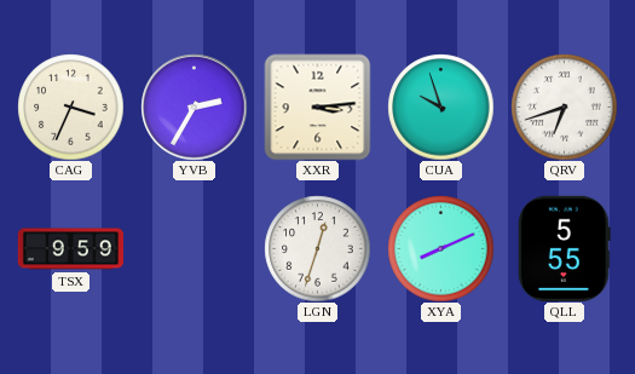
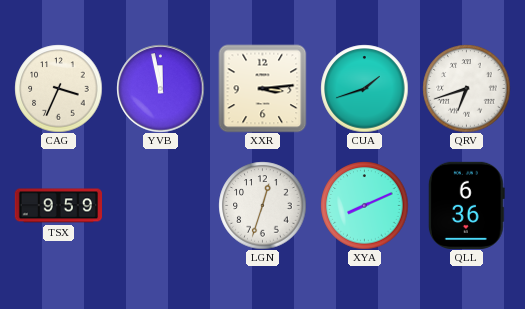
YVB: 2:35 -> 11:58
CUA: 9:57 -> 1:42
QLL: 5:55 -> 6:36
